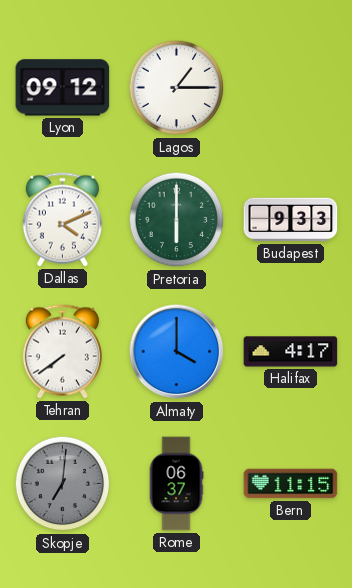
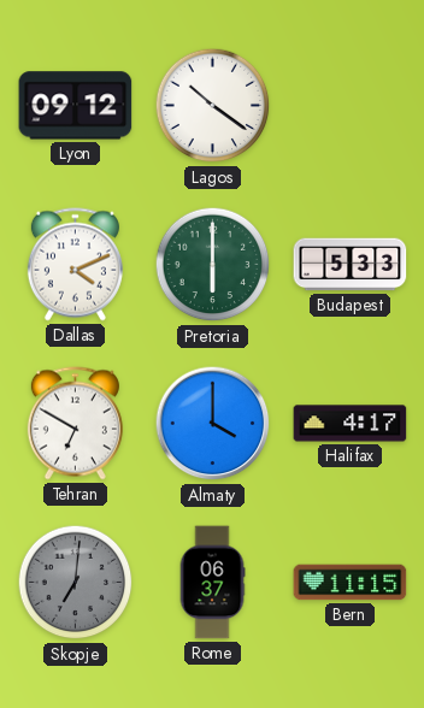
Lagos: 1:15 -> 10:21
Budapest: 9:33 -> 5:33
Tehran: 7:39 -> 6:50
